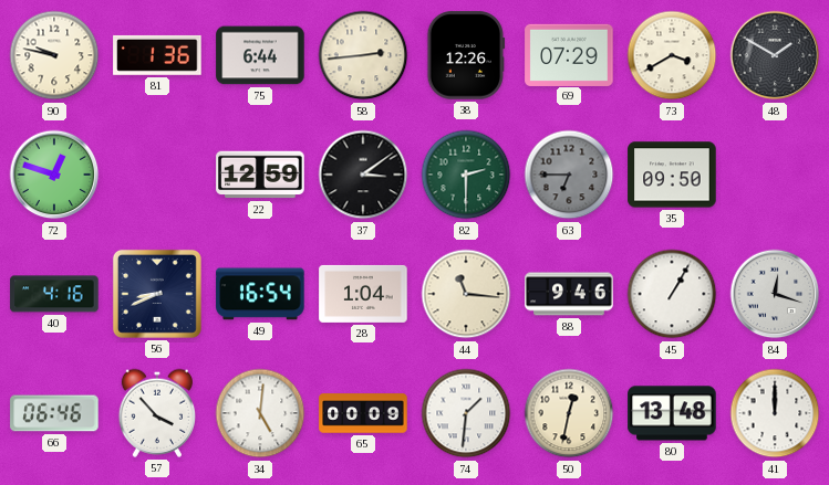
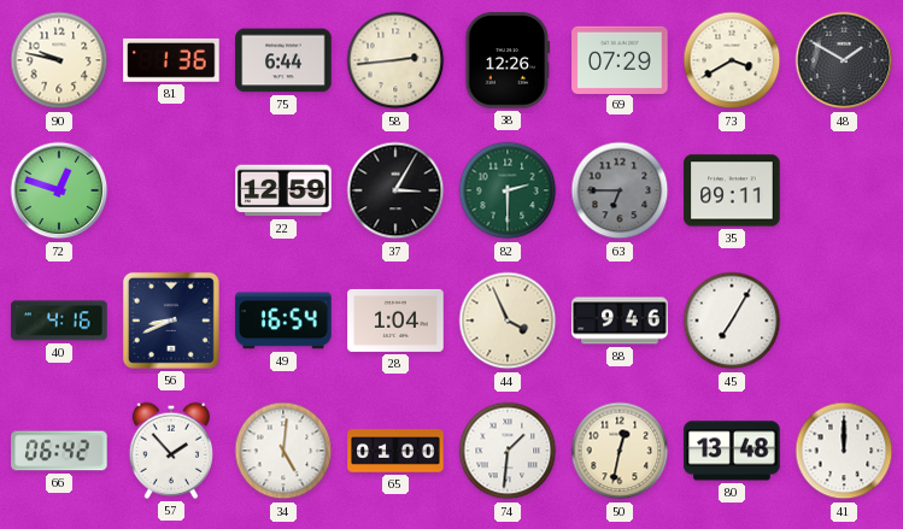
37: 3:09 -> 3:05
35: 09:50 -> 09:11
44: 11:16 -> 3:56
45: 1:05 -> 7:05
84: 12:18 -> none
66: 06:46 -> 06:42
57: 3:53 -> 1:53
65: 00:09 -> 01:00
